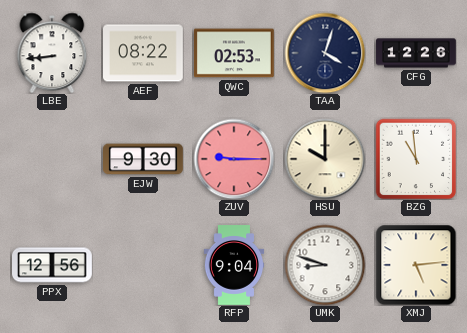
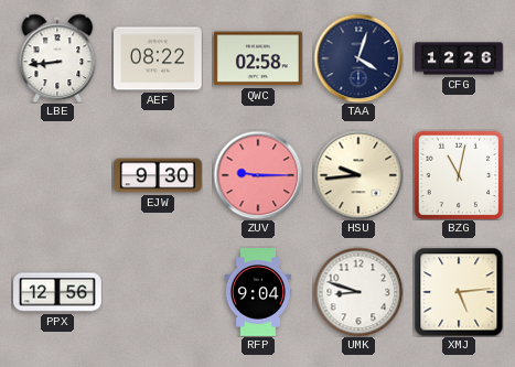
QWC: 02:53 -> 02:58
HSU: 10:00 -> 9:44
BZG: 10:59 -> 11:02
